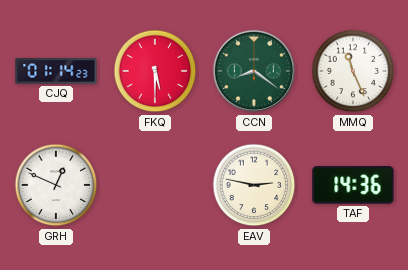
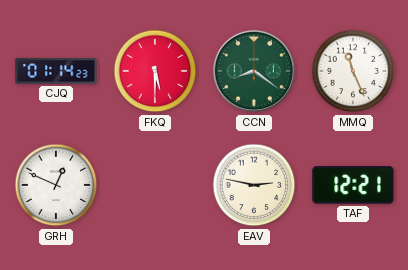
TAF: 14:36 -> 12:21
